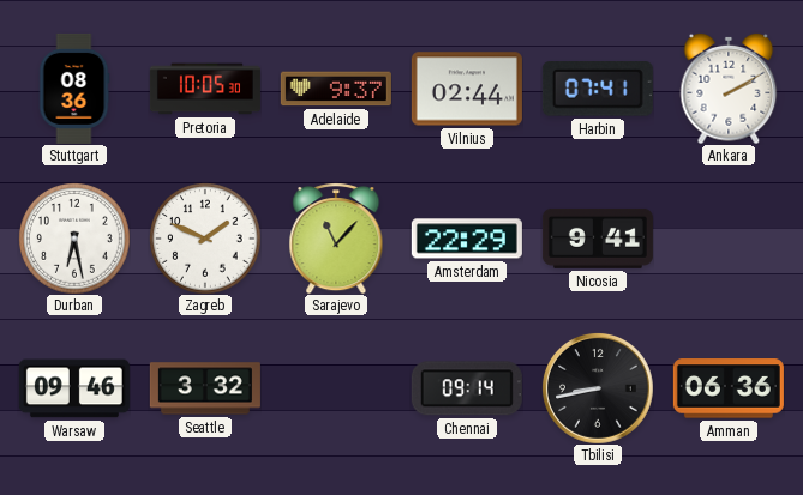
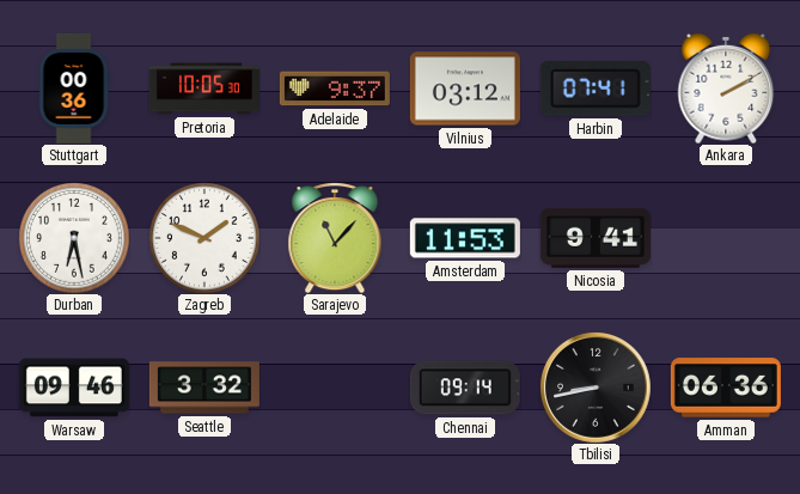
Stuttgart: 08:36 -> 00:36
Vilnius: 02:44 -> 03:12
Amsterdam: 22:29 -> 11:53
